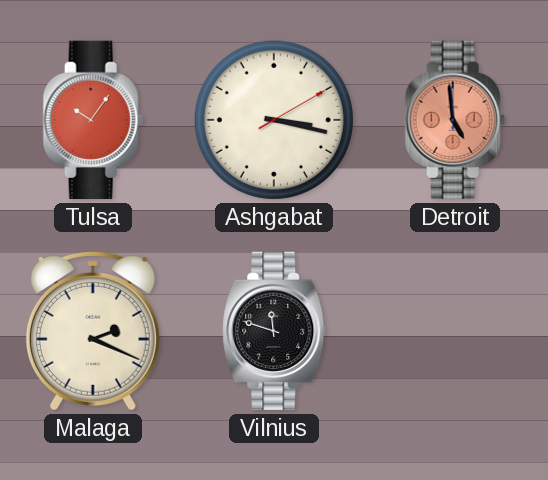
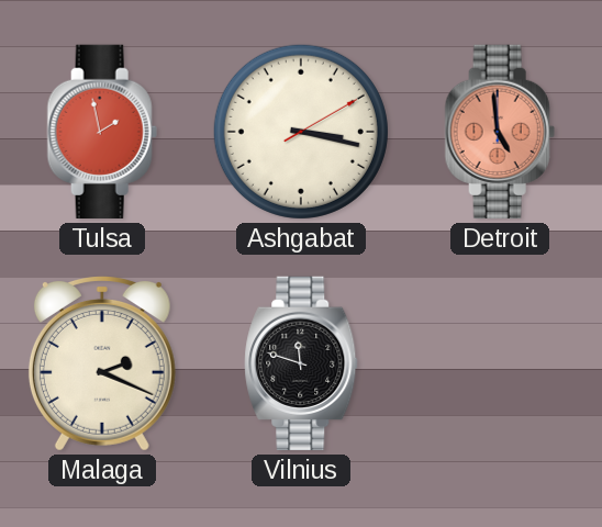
Tulsa: 10:06 -> 1:58
